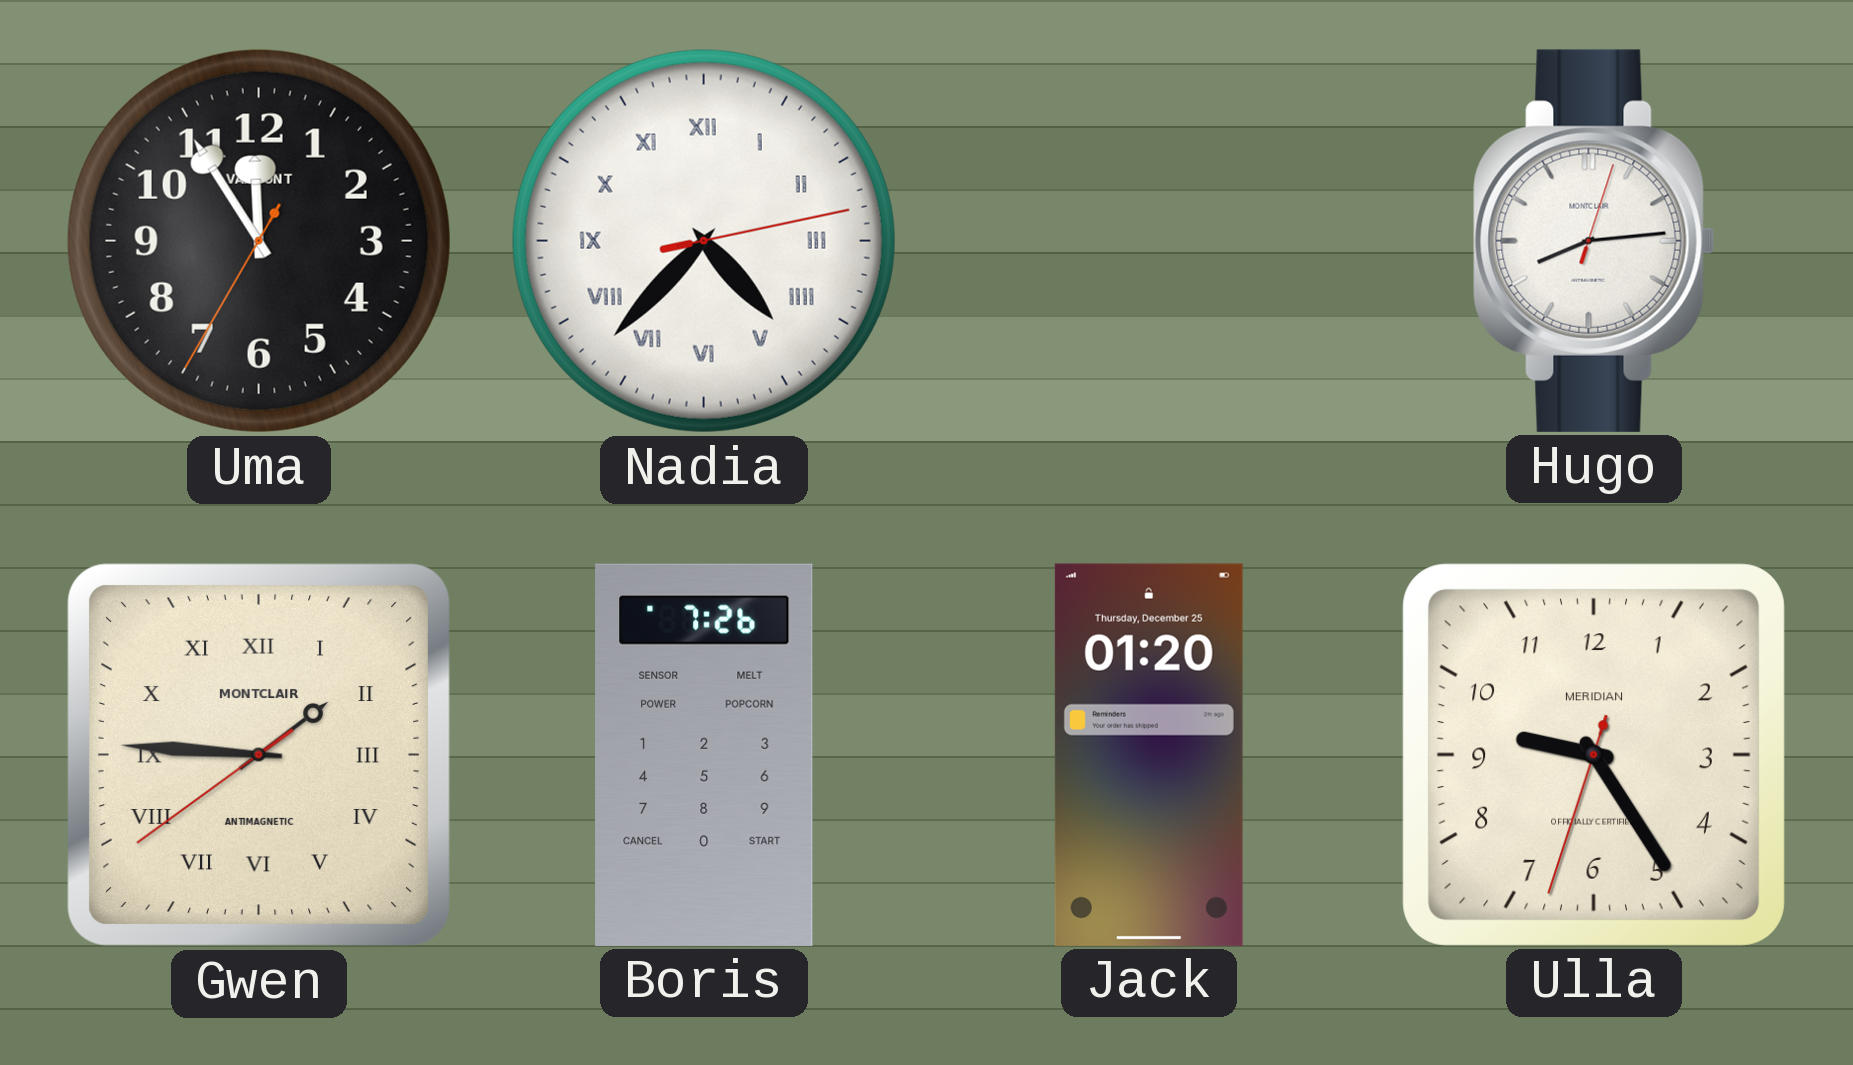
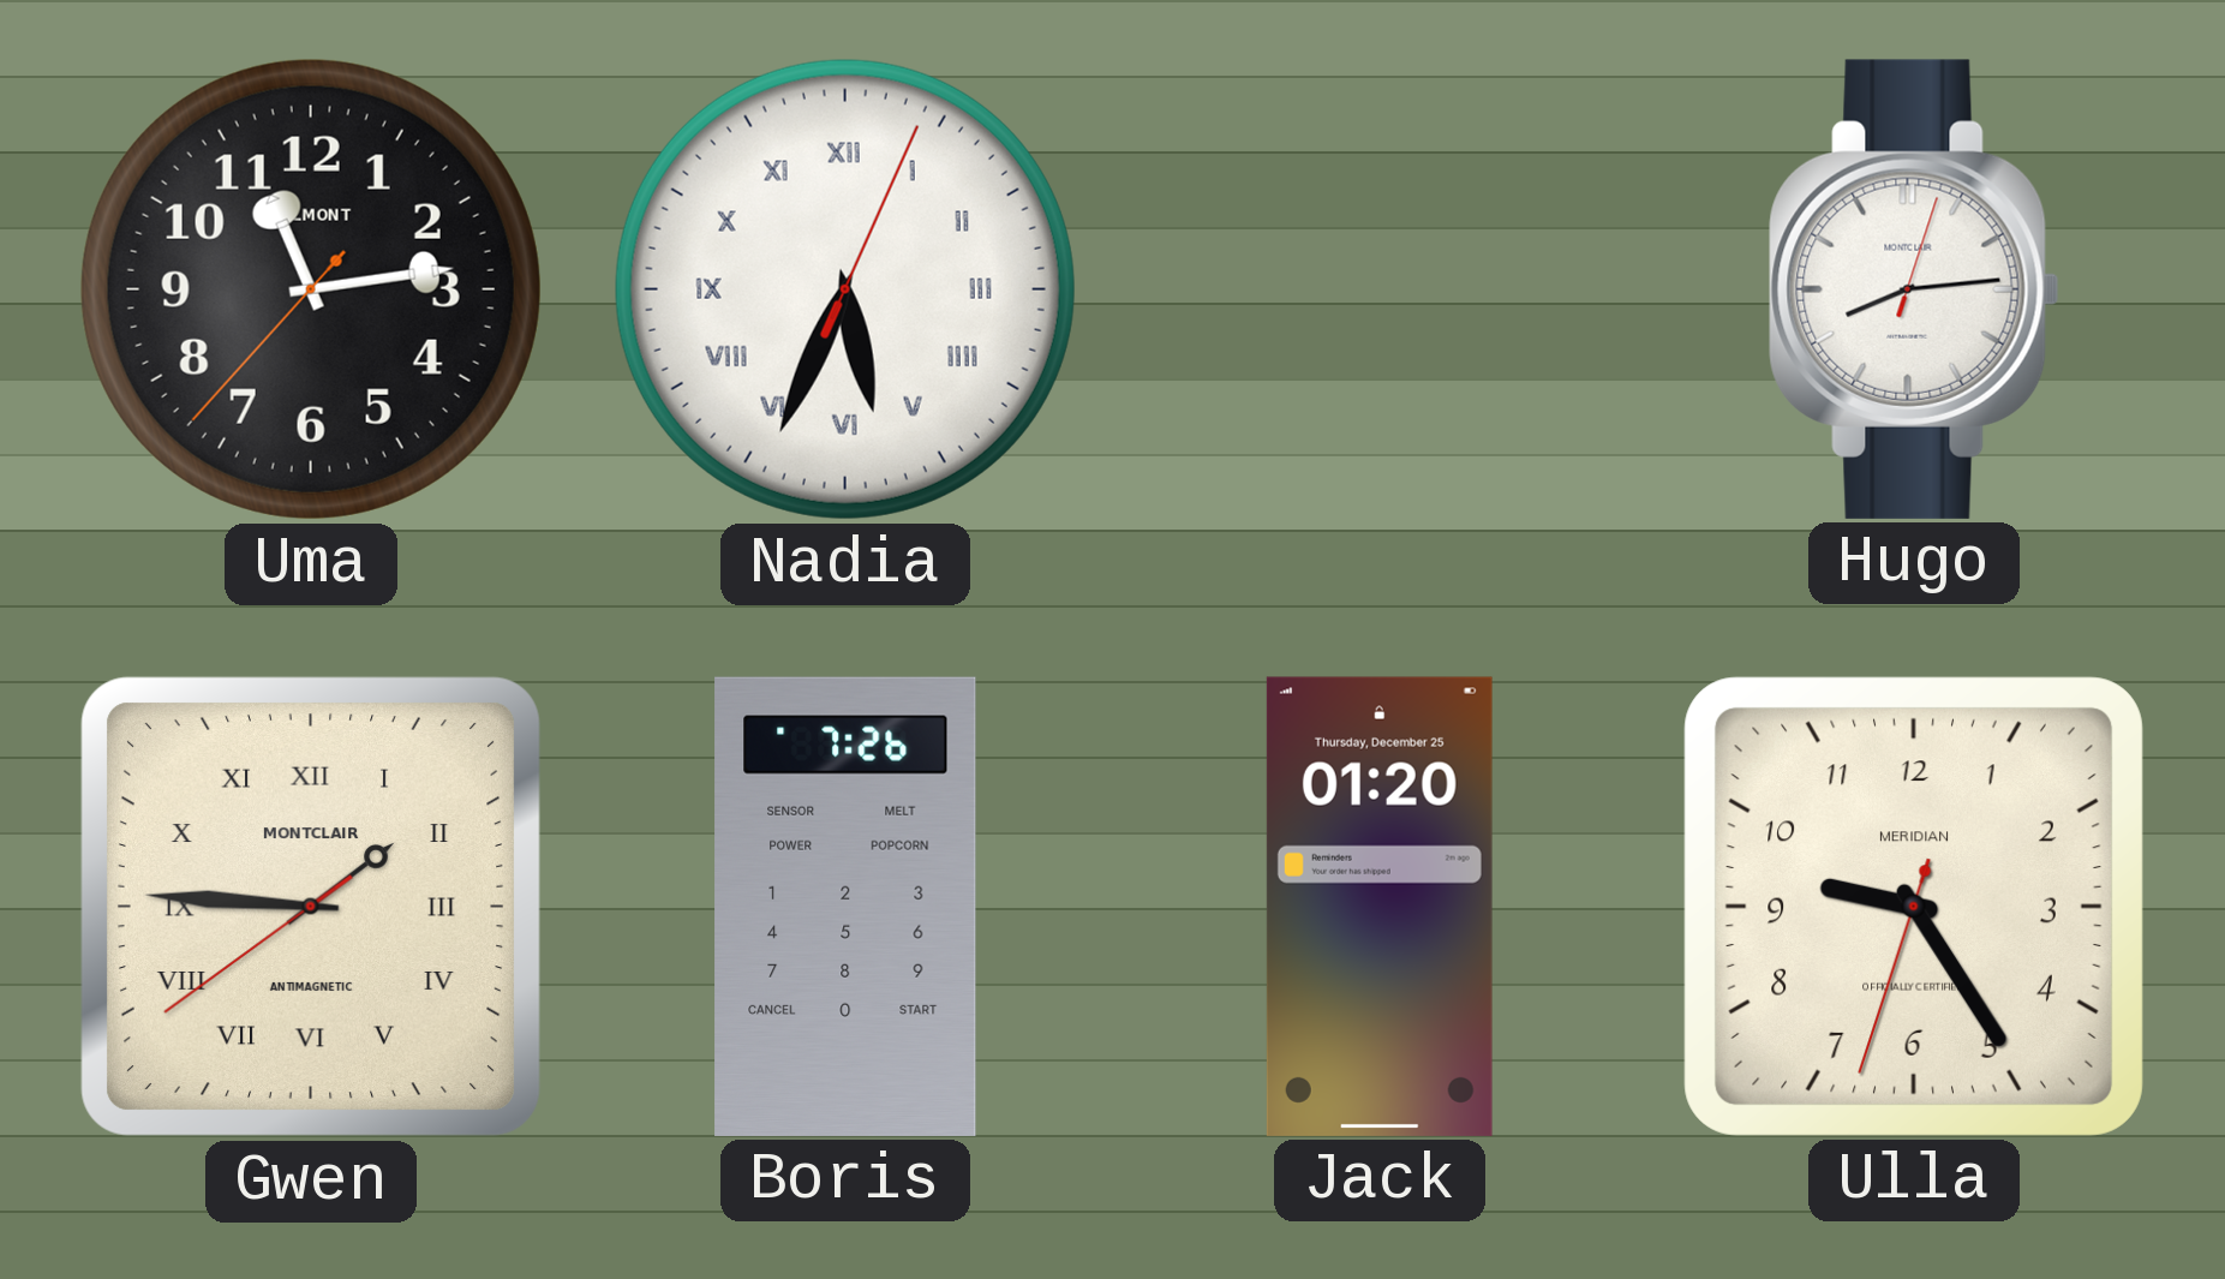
Uma: 11:54 -> 11:13
Nadia: 4:37 -> 5:34
